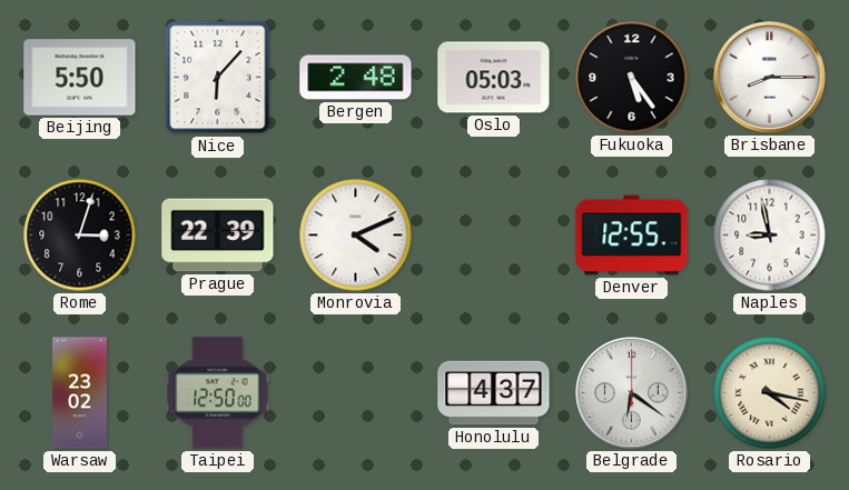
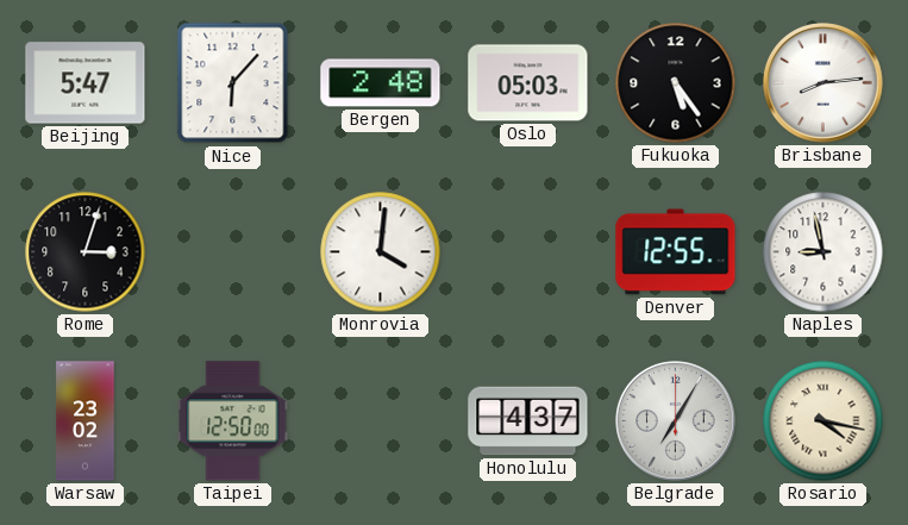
Beijing: 5:50 -> 5:47
Brisbane: 8:15 -> 8:14
Prague: 22:39 -> none
Monrovia: 4:11 -> 4:01
Belgrade: 6:21 -> 7:05
